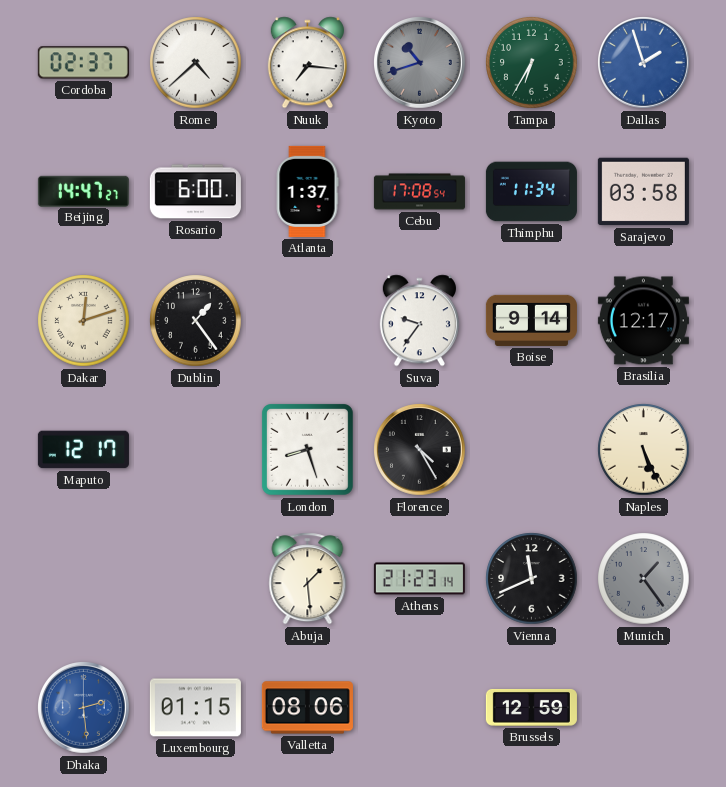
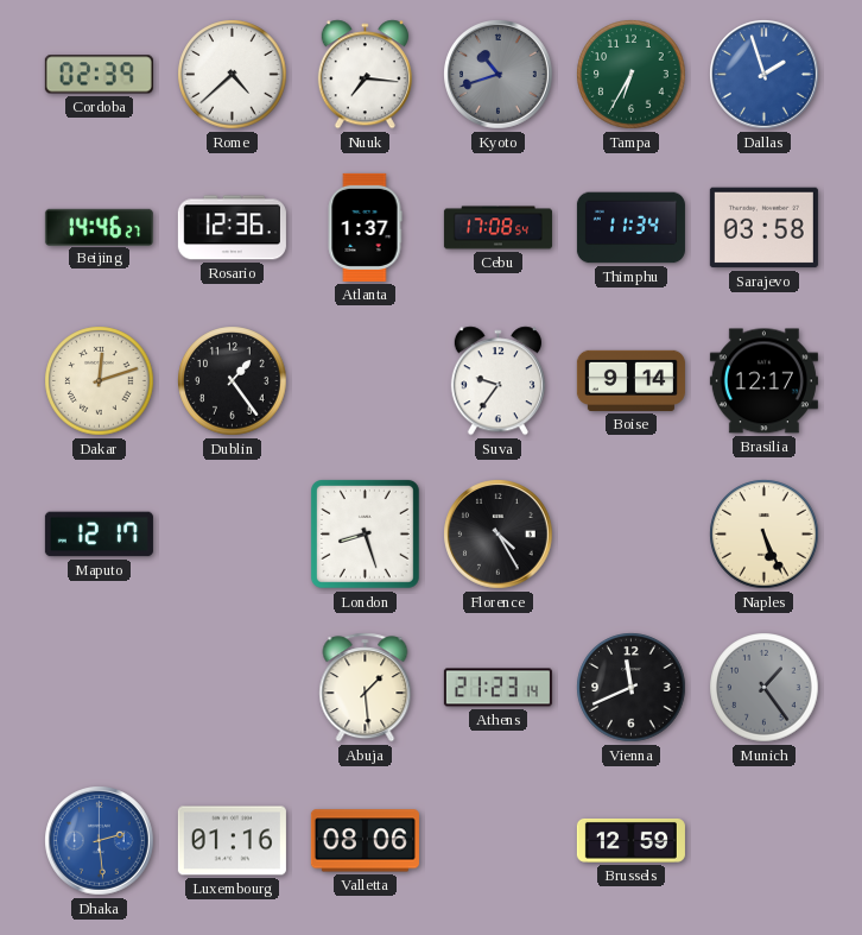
Cordoba: 02:37 -> 02:39
Beijing: 14:47 -> 14:46
Rosario: 6:00 -> 12:36
Luxembourg: 01:15 -> 01:16
